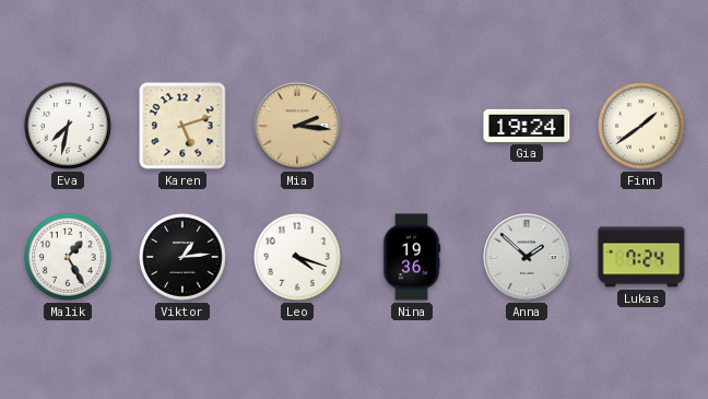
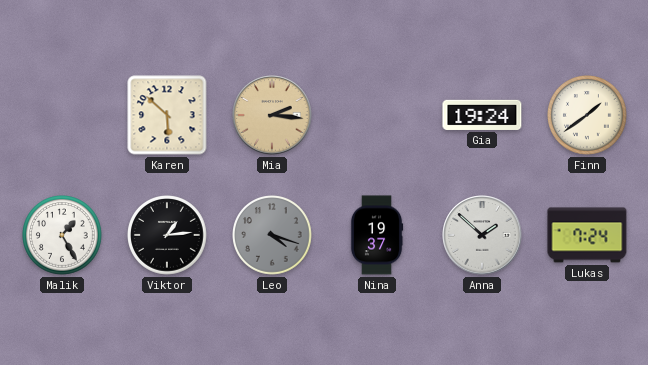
Eva: 7:32 -> none
Karen: 5:12 -> 5:52
Leo dial: white -> grey
Nina: 19:36 -> 19:37
